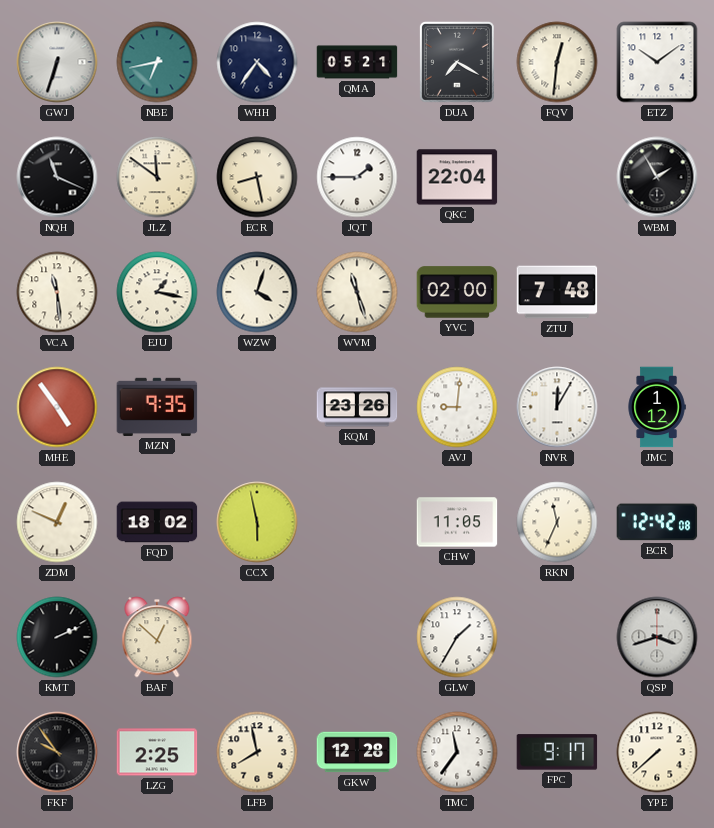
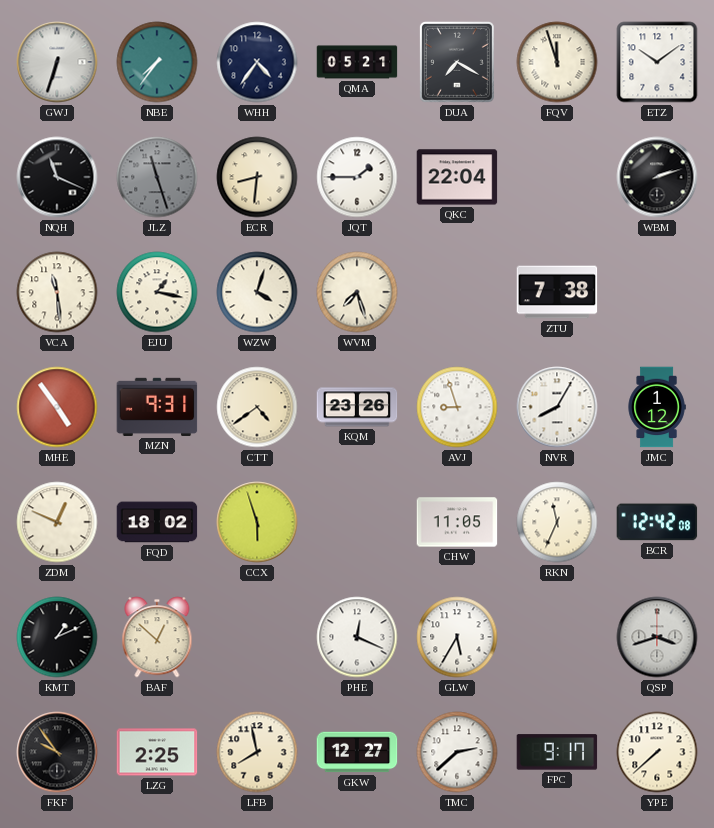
NBE: 6:43 -> 7:36
FQV: 12:31 -> 11:57
JLZ: 11:51 -> 11:27
JLZ dial: cream -> grey
ECR: 8:28 -> 8:31
WBM: 1:55 -> 2:12
WVM: 11:27 -> 7:27
YVC: 02:00 -> none
ZTU: 7:48 -> 7:38
MZN: 9:35 -> 9:31
CTT: none -> 4:39
AVJ: 9:01 -> 8:57
NVR: 12:05 -> 8:05
CCX: 5:58 -> 5:57
KMT: 2:11 -> 1:11
PHE: none -> 12:19
GLW: 1:35 -> 5:35
GKW: 12:28 -> 12:27
TMC: 11:36 -> 2:38
